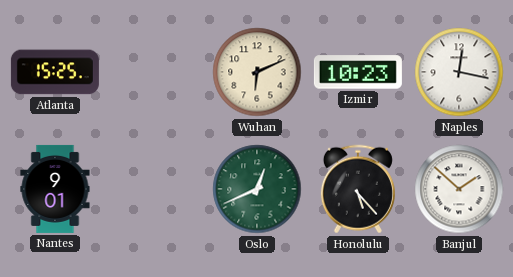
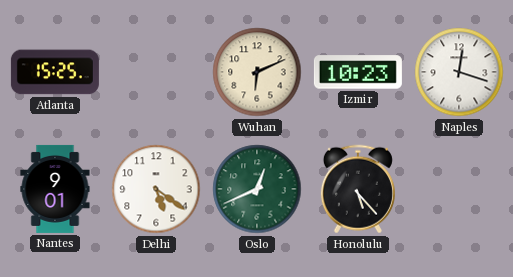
Naples: 12:17 -> 12:18
Delhi: none -> 5:21
Banjul: 1:52 -> none
